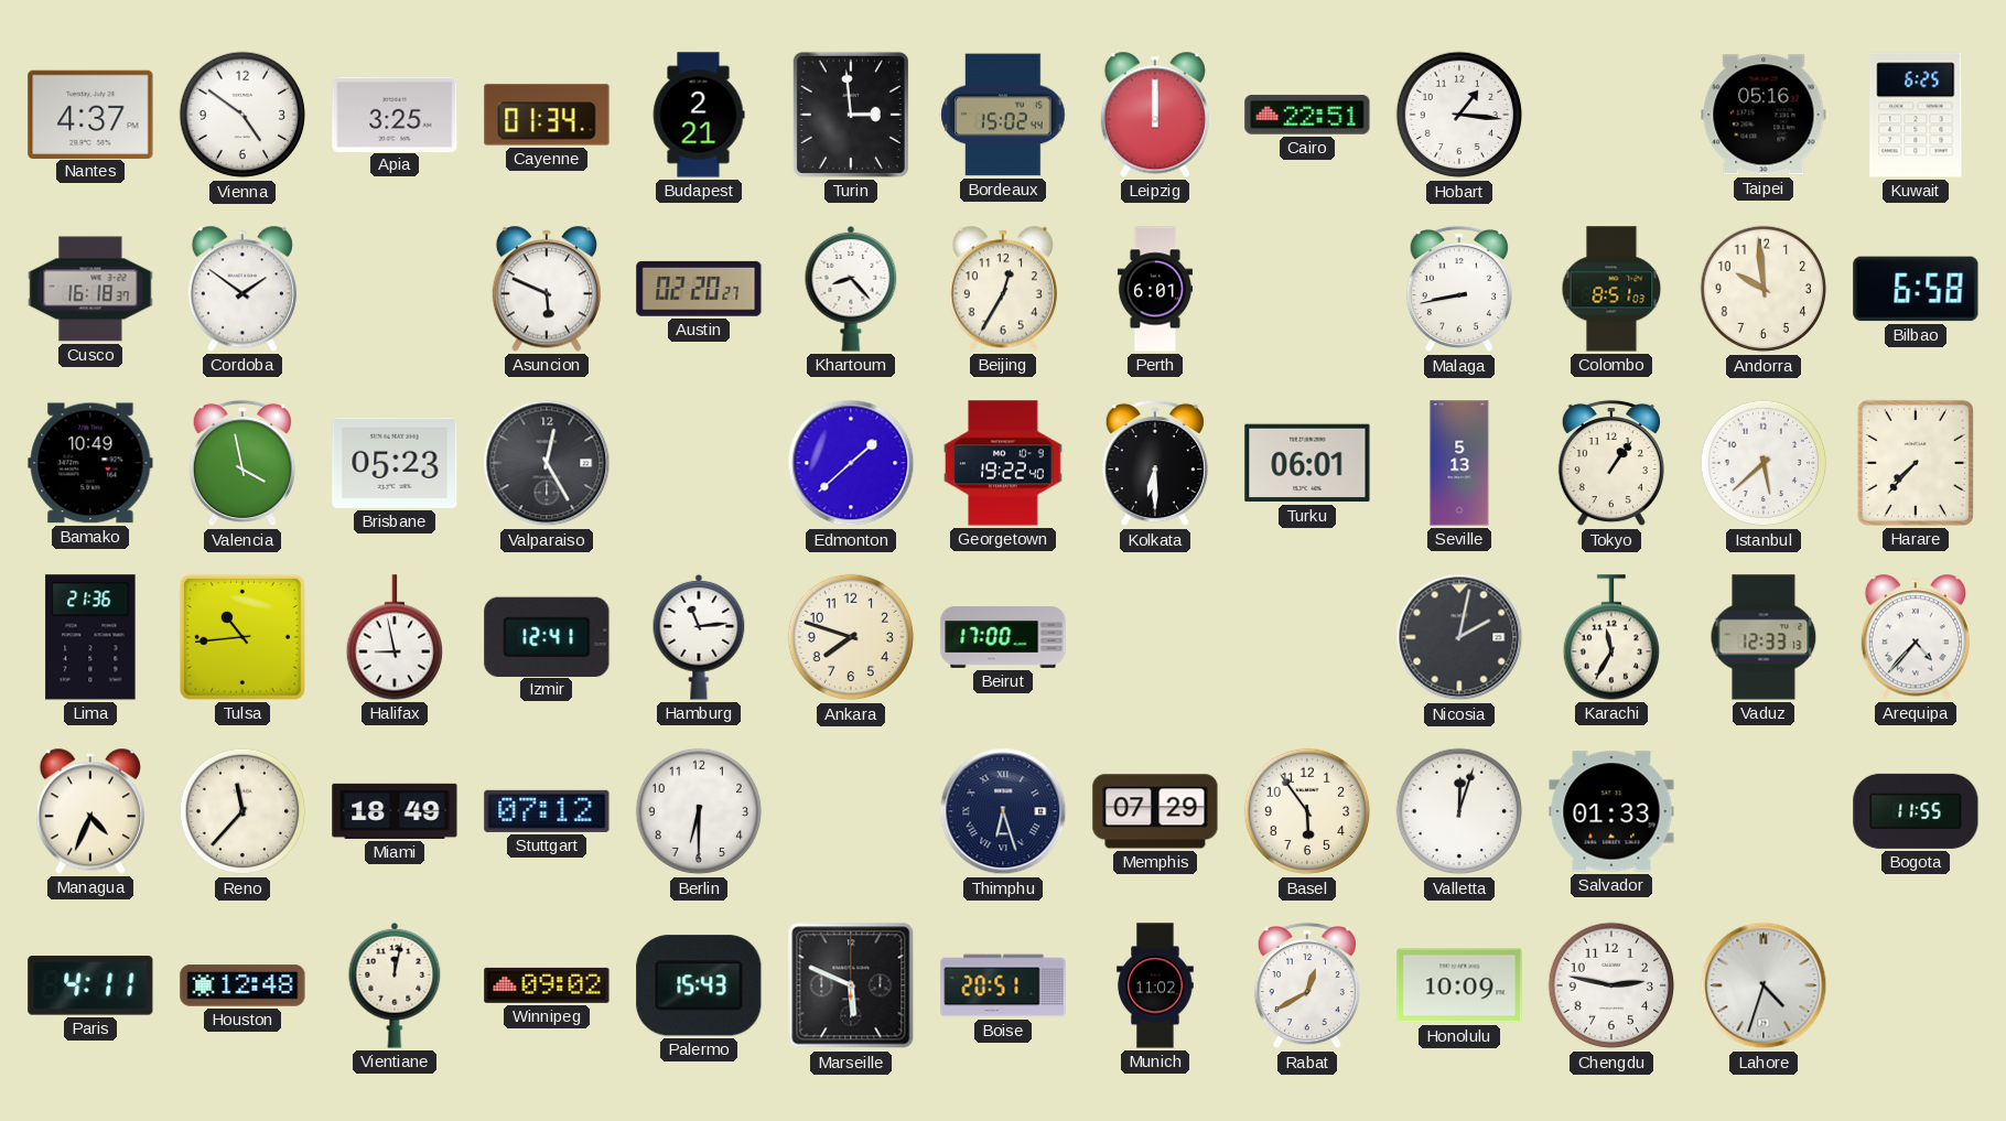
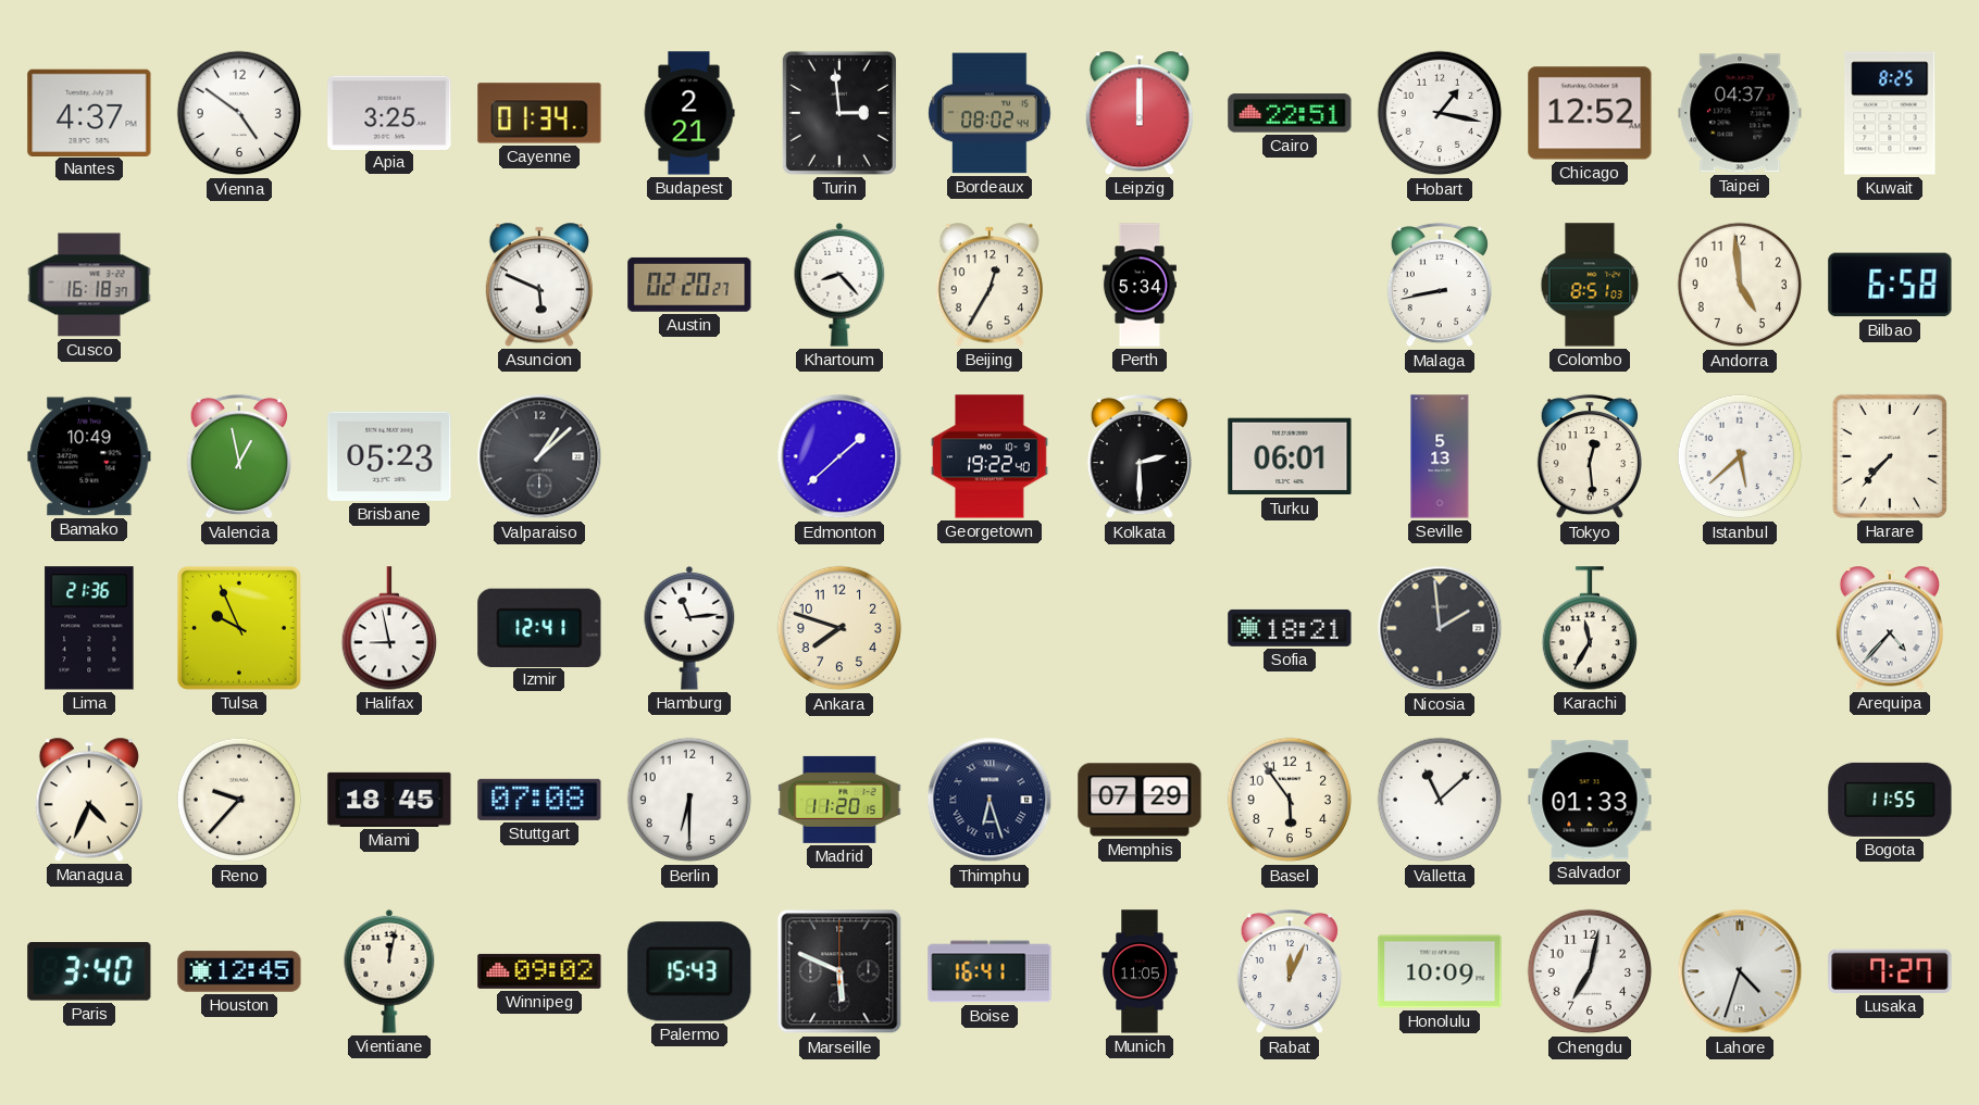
Bordeaux: 15:02 -> 08:02
Hobart: 1:16 -> 1:17
Chicago: none -> 12:52
Taipei: 05:16 -> 04:37
Kuwait: 6:25 -> 8:25
Cordoba: 1:51 -> none
Perth: 6:01 -> 5:34
Andorra: 9:59 -> 4:59
Valencia: 3:58 -> 12:58
Valparaiso: 12:25 -> 1:08
Kolkata: 6:30 -> 2:30
Tokyo: 1:06 -> 12:29
Tulsa: 10:44 -> 9:56
Beirut: 17:00 -> none
Sofia: none -> 18:21
Nicosia: 2:02 -> 1:59
Vaduz: 12:33 -> none
Reno: 11:37 -> 9:37
Miami: 18:49 -> 18:45
Stuttgart: 07:12 -> 07:08
Madrid: none -> 11:20
Valletta: 12:03 -> 11:08
Paris: 4:11 -> 3:40
Houston: 12:48 -> 12:45
Boise: 20:51 -> 16:41
Munich: 11:02 -> 11:05
Rabat: 12:40 -> 12:04
Chengdu: 2:47 -> 7:02
Lusaka: none -> 7:27
